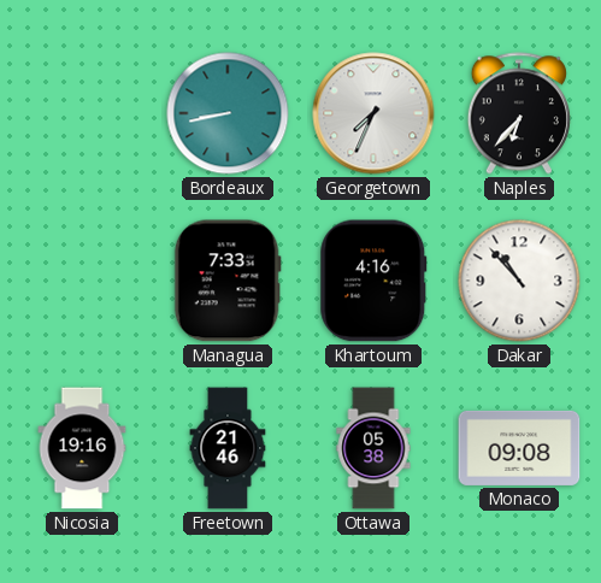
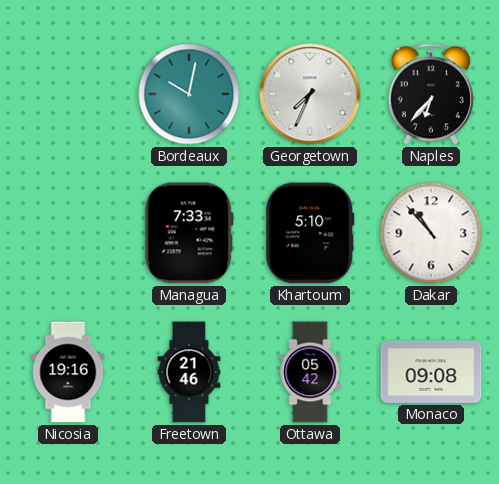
Bordeaux: 8:43 -> 10:02
Khartoum: 4:16 -> 5:10
Ottawa: 05:38 -> 05:42
